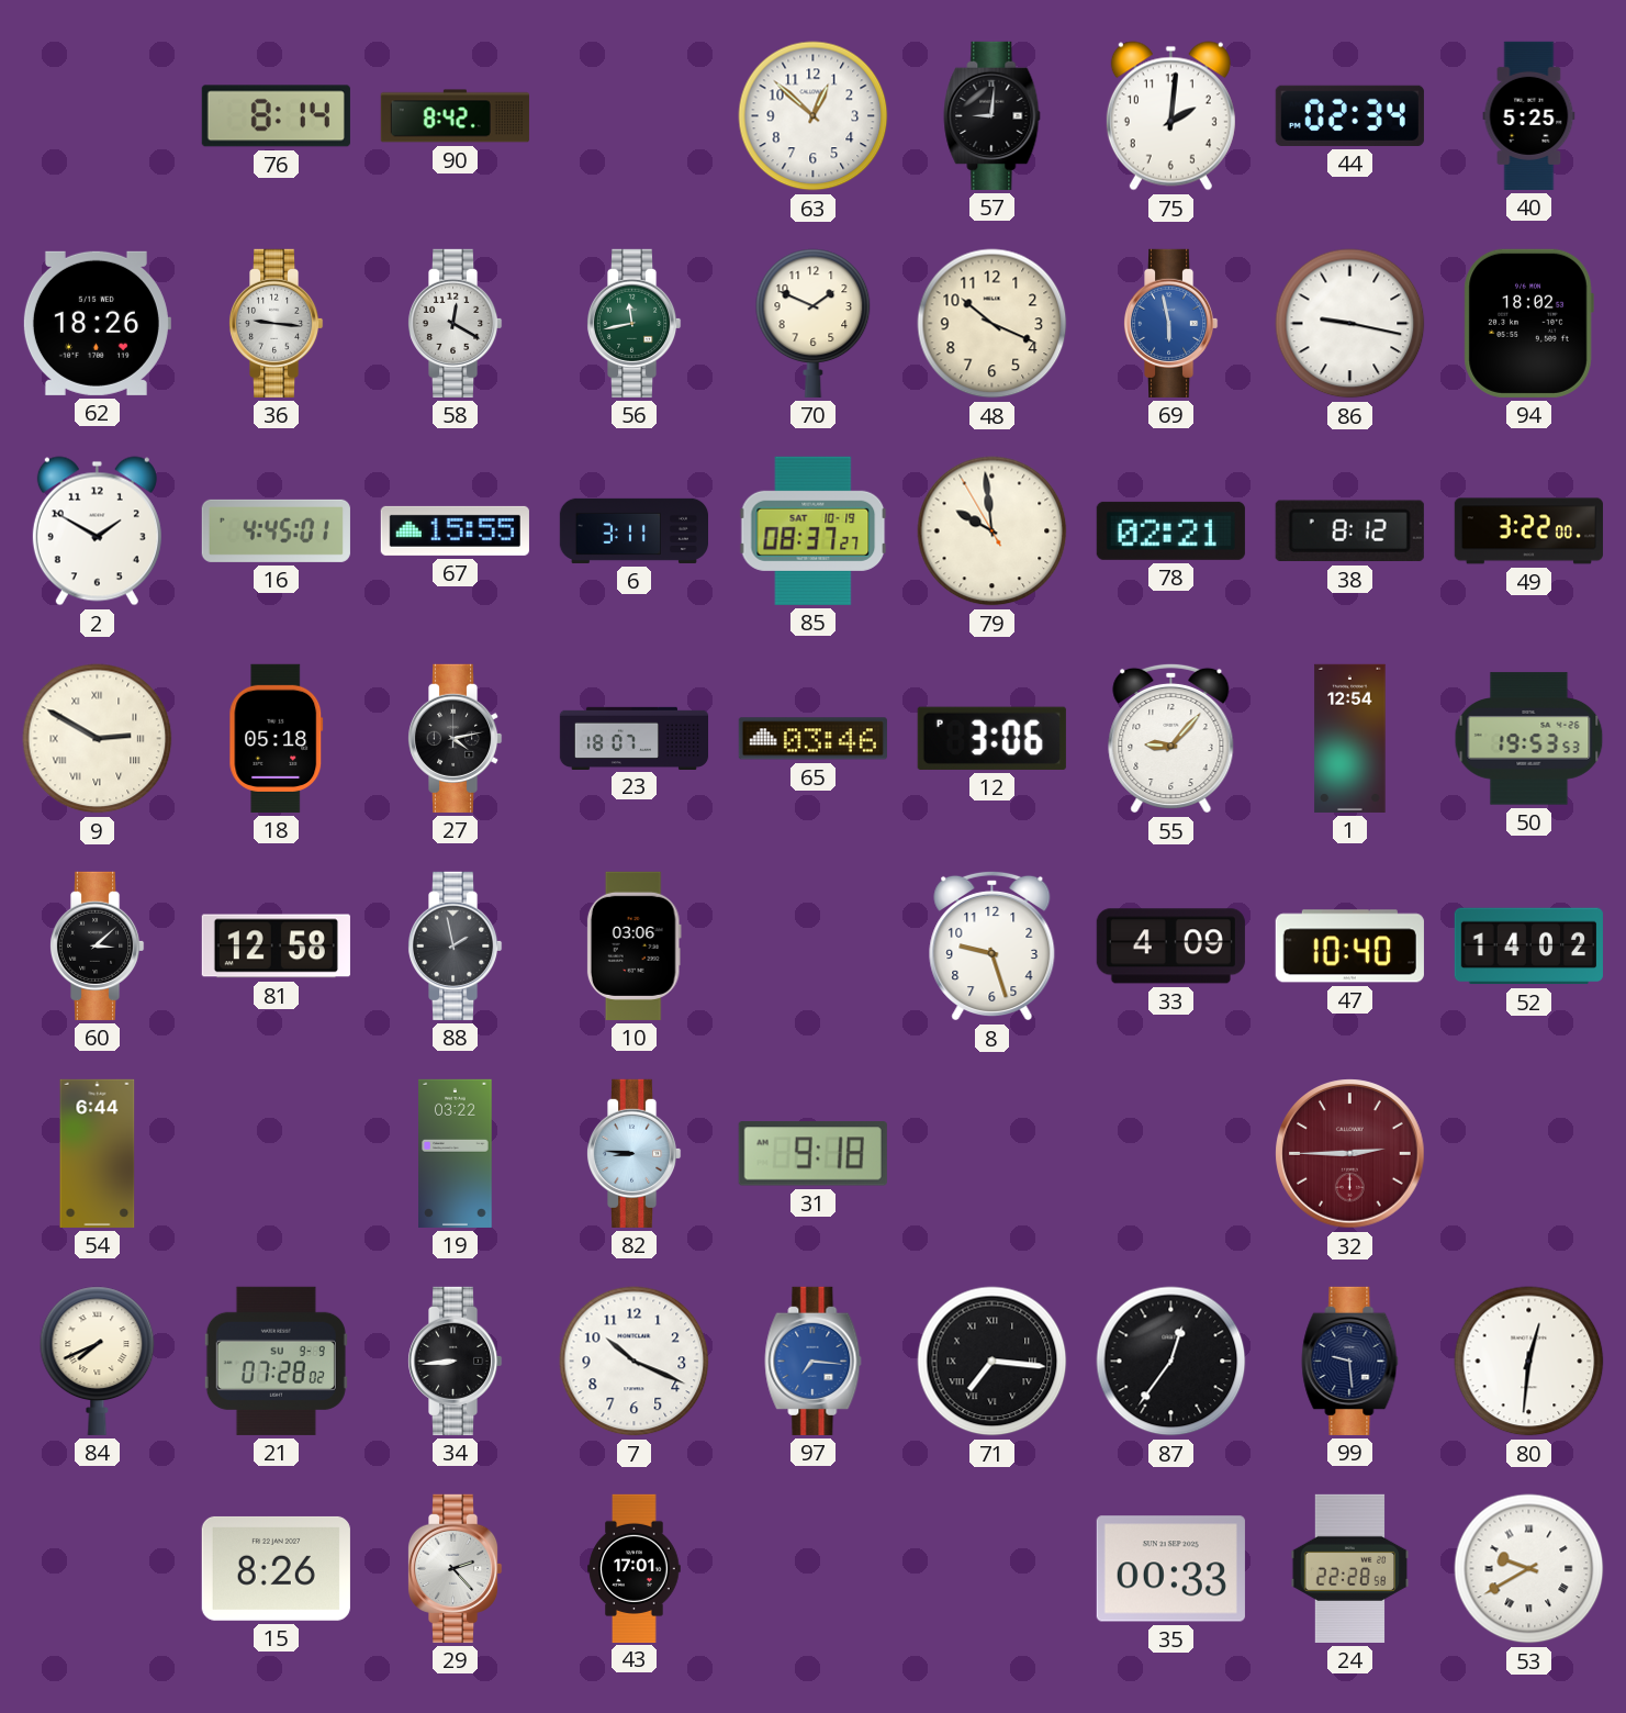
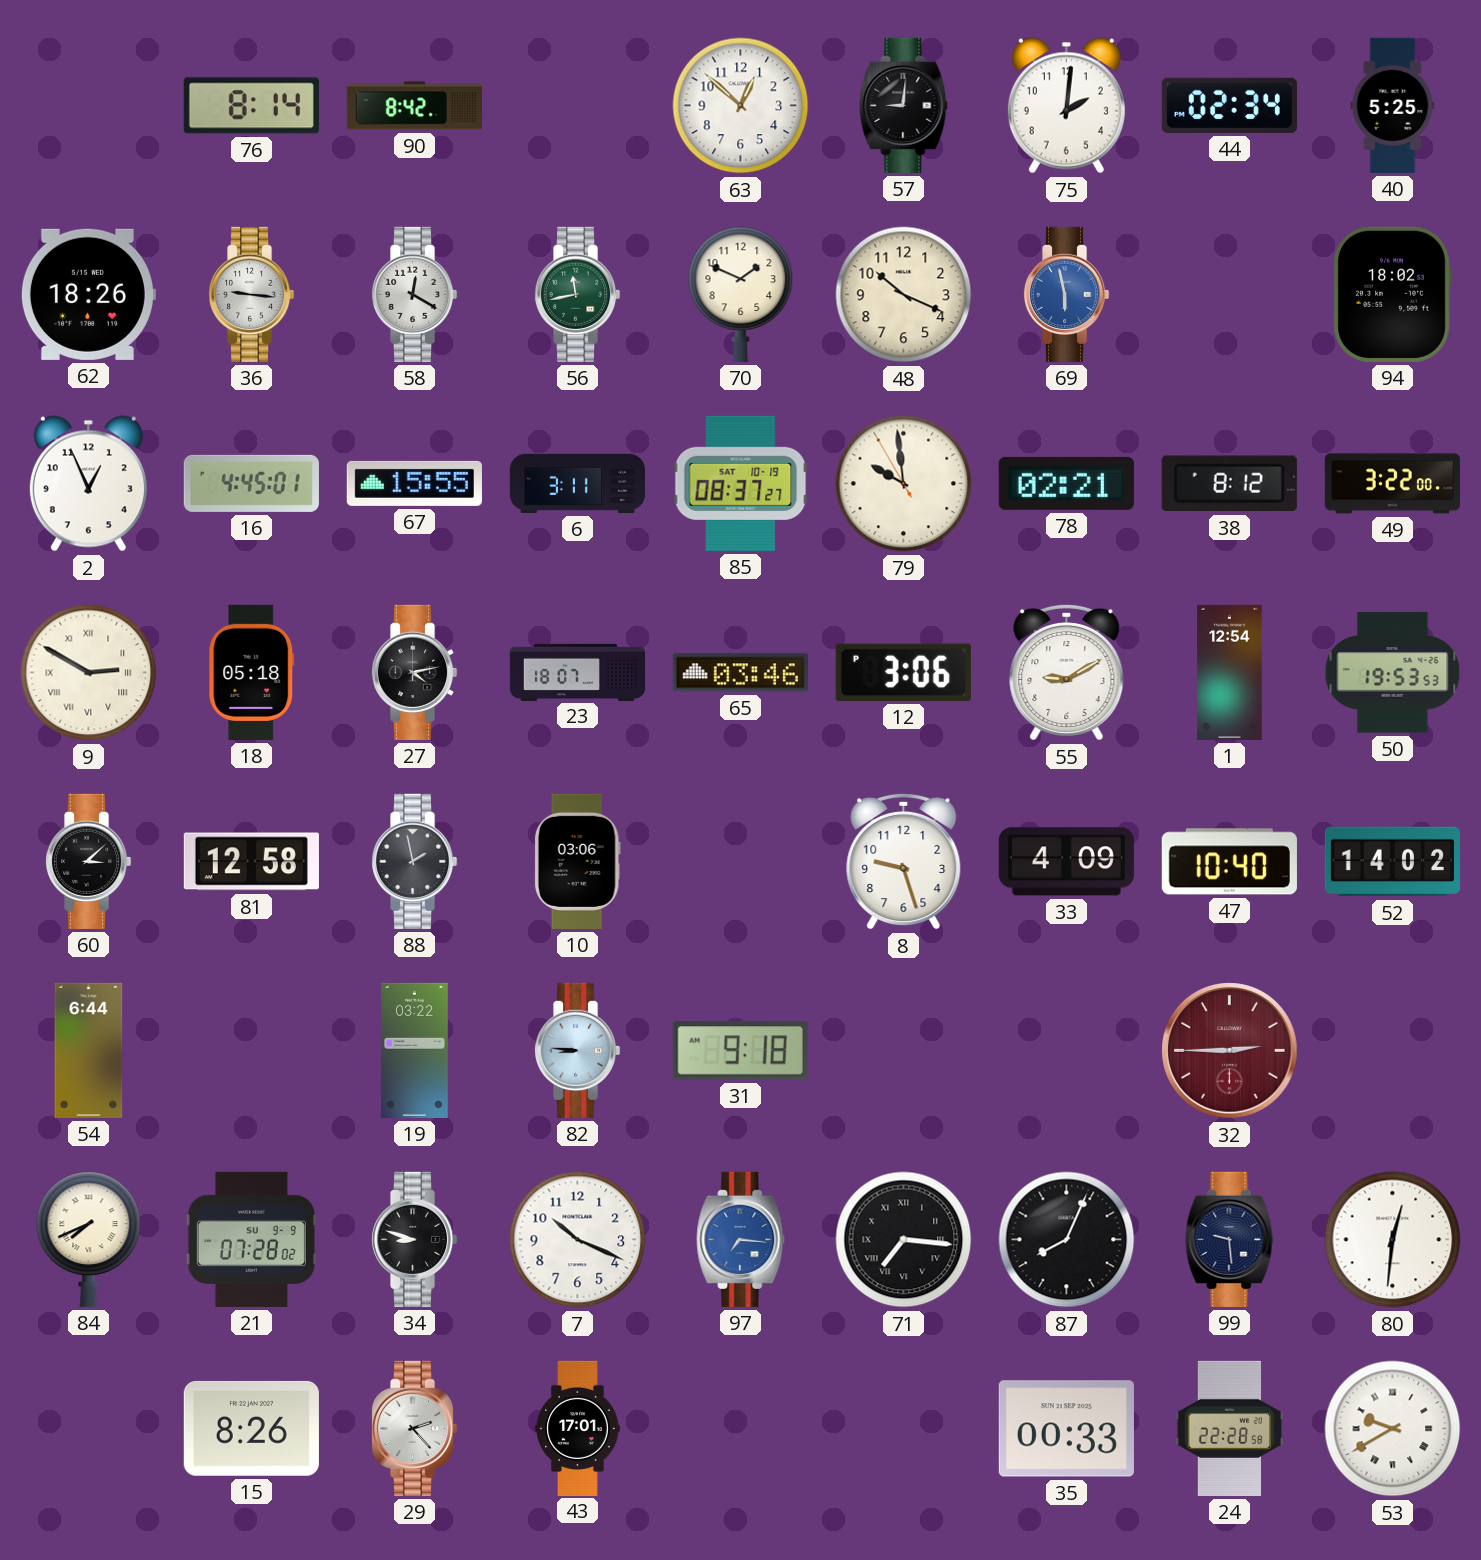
86: 9:17 -> none
2: 1:50 -> 12:56
55: 9:07 -> 9:10
34: 8:44 -> 8:48
87: 12:36 -> 8:04
